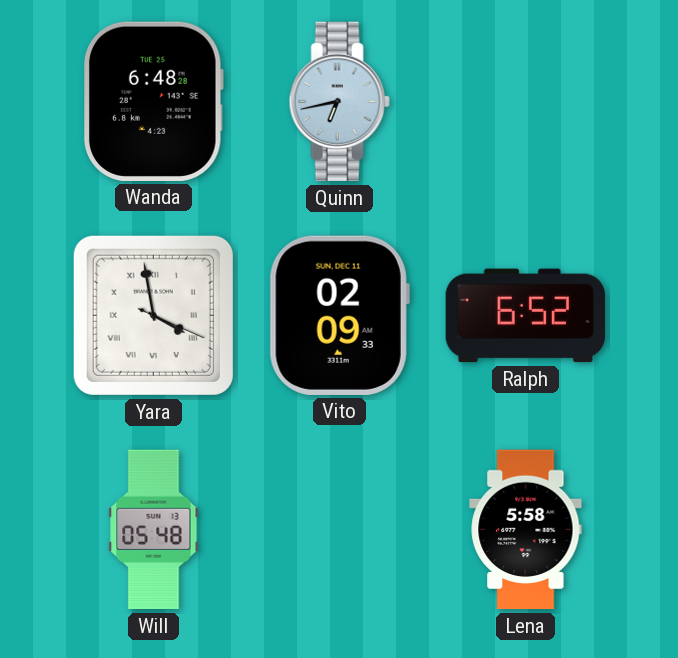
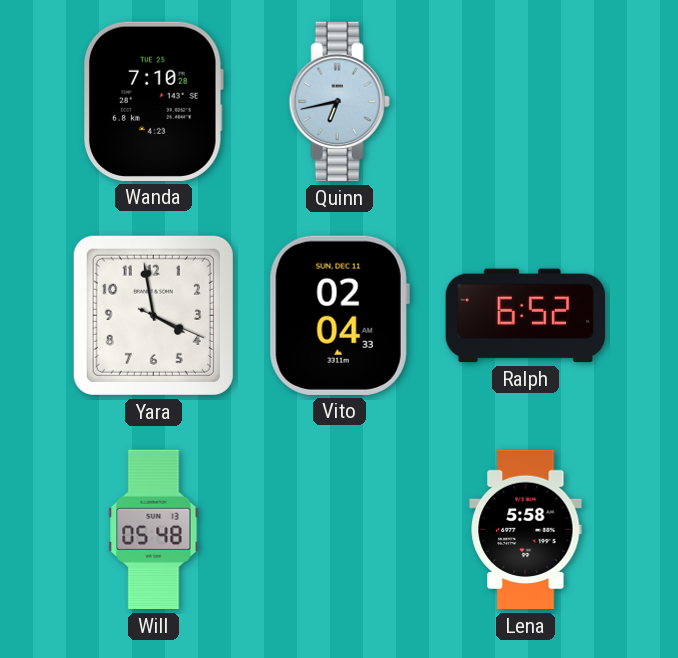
Wanda: 6:48 -> 7:10
Yara numerals: Roman -> Arabic
Vito: 02:09 -> 02:04
